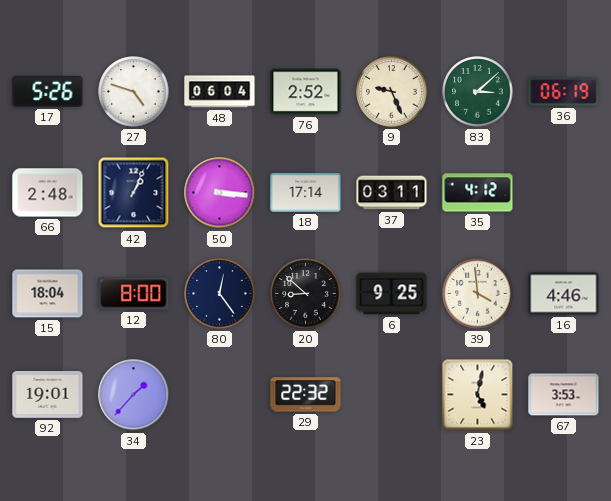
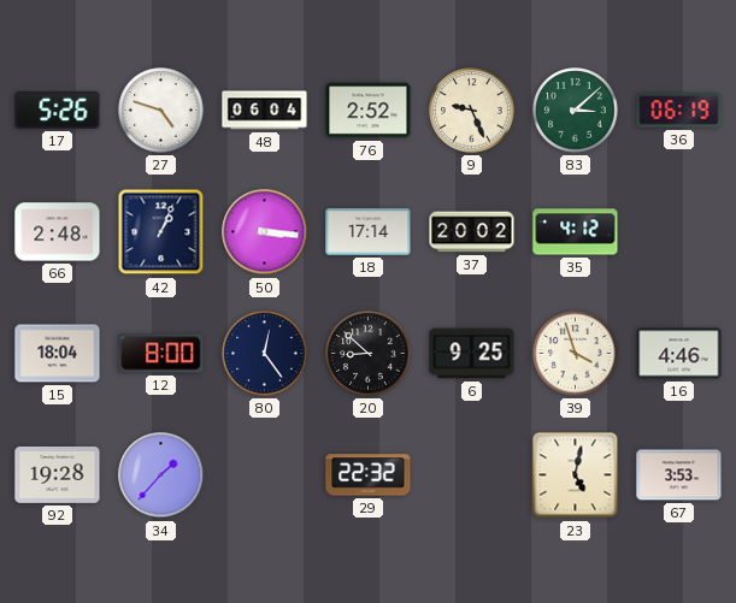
37: 03:11 -> 20:02
39: 3:59 -> 3:57
92: 19:01 -> 19:28
